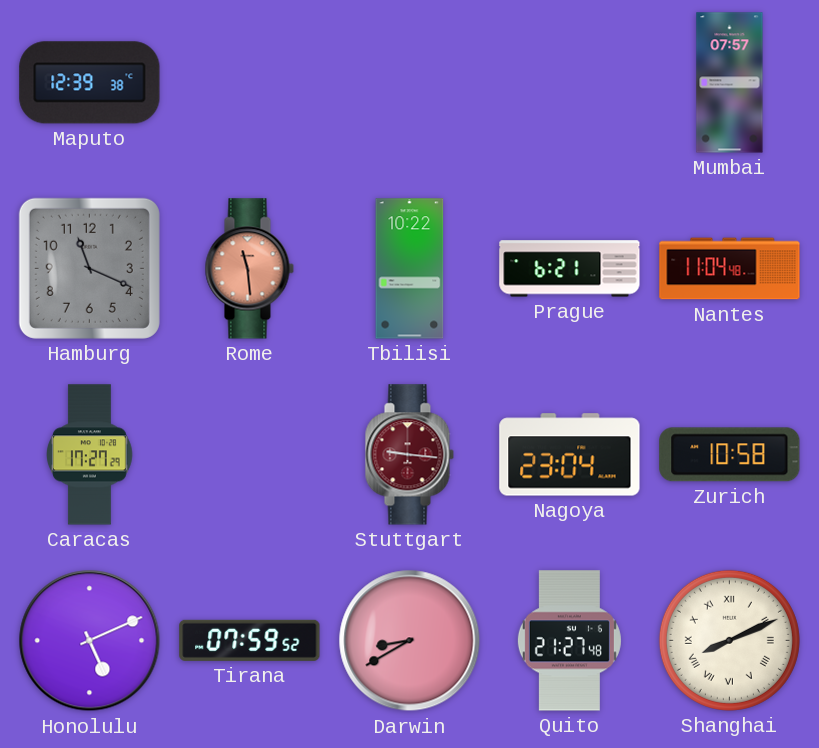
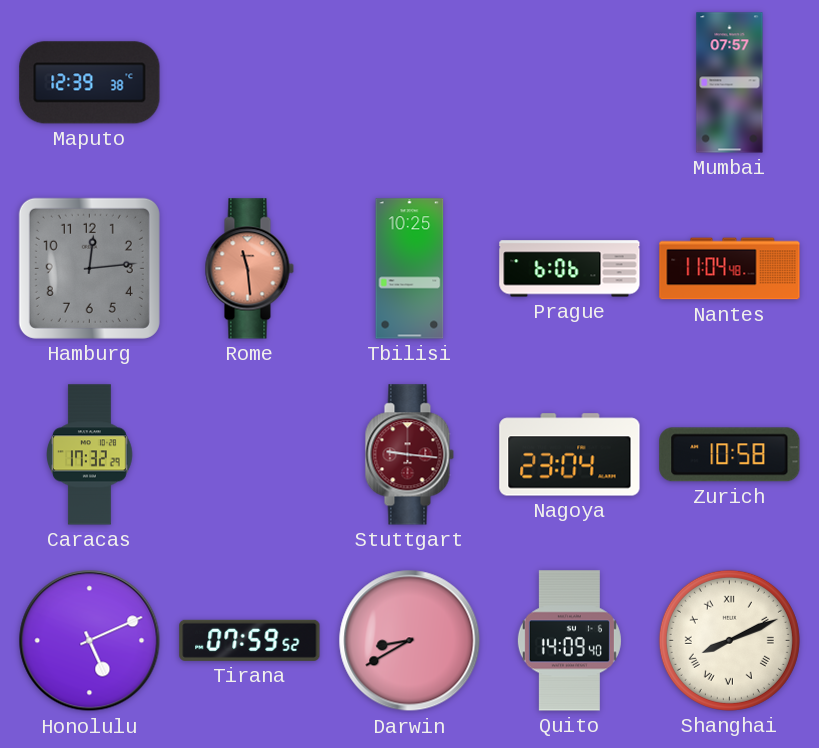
Hamburg: 11:19 -> 12:14
Tbilisi: 10:22 -> 10:25
Prague: 6:21 -> 6:06
Caracas: 17:27 -> 17:32
Quito: 21:27 -> 14:09
